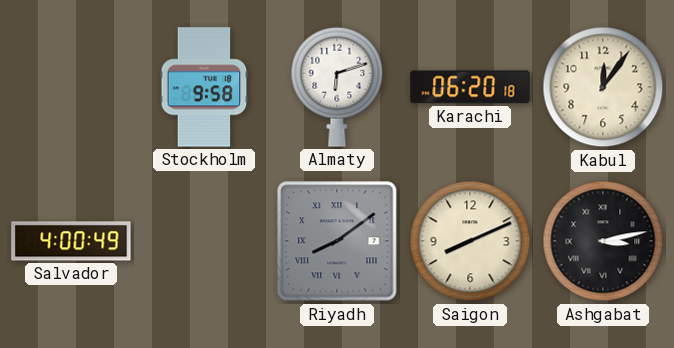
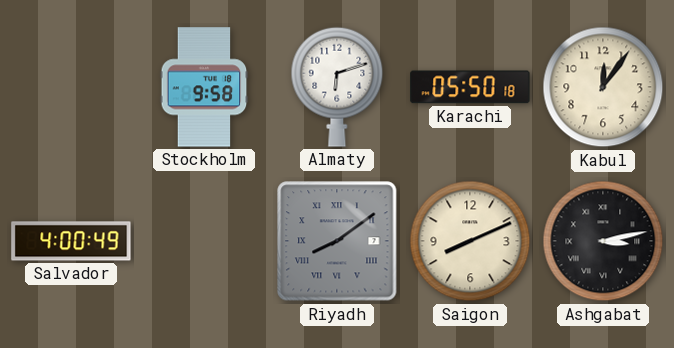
Karachi: 06:20 -> 05:50
